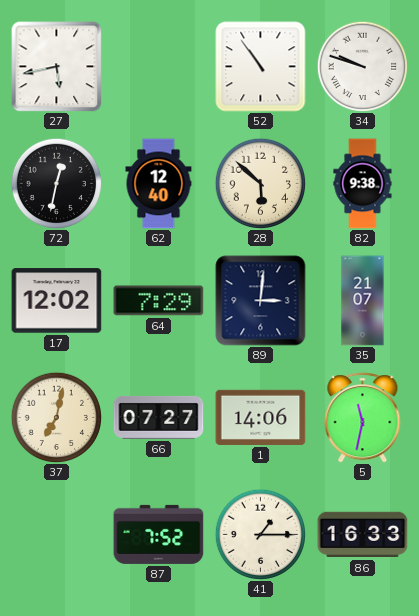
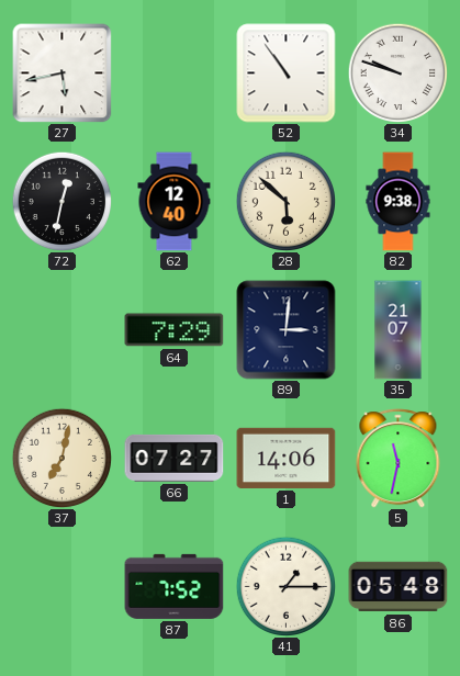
17: 12:02 -> none
86: 16:33 -> 05:48
